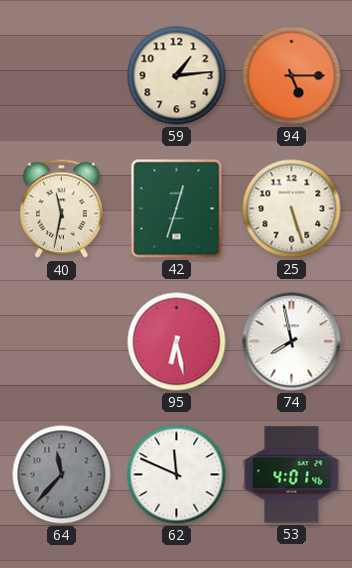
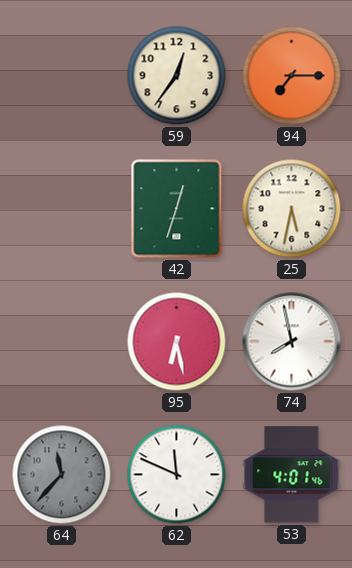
59: 1:14 -> 12:36
94: 5:15 -> 7:15
40: 11:32 -> none
25: 5:27 -> 5:32
